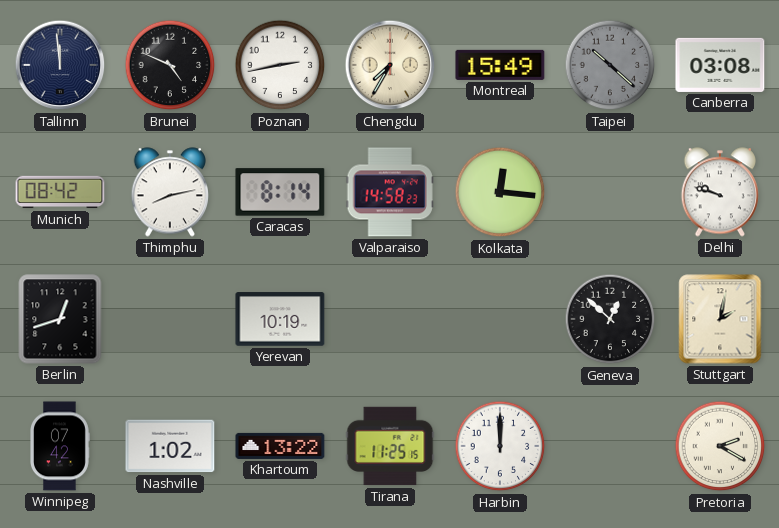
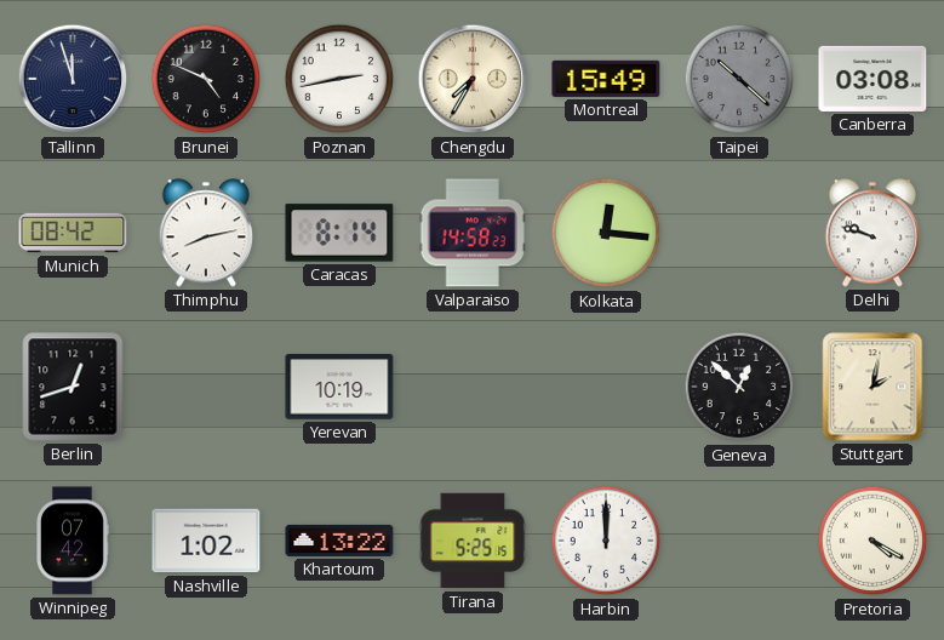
Tallinn: 11:59 -> 11:57
Tirana: 11:25 -> 5:25
Pretoria: 2:20 -> 4:20
